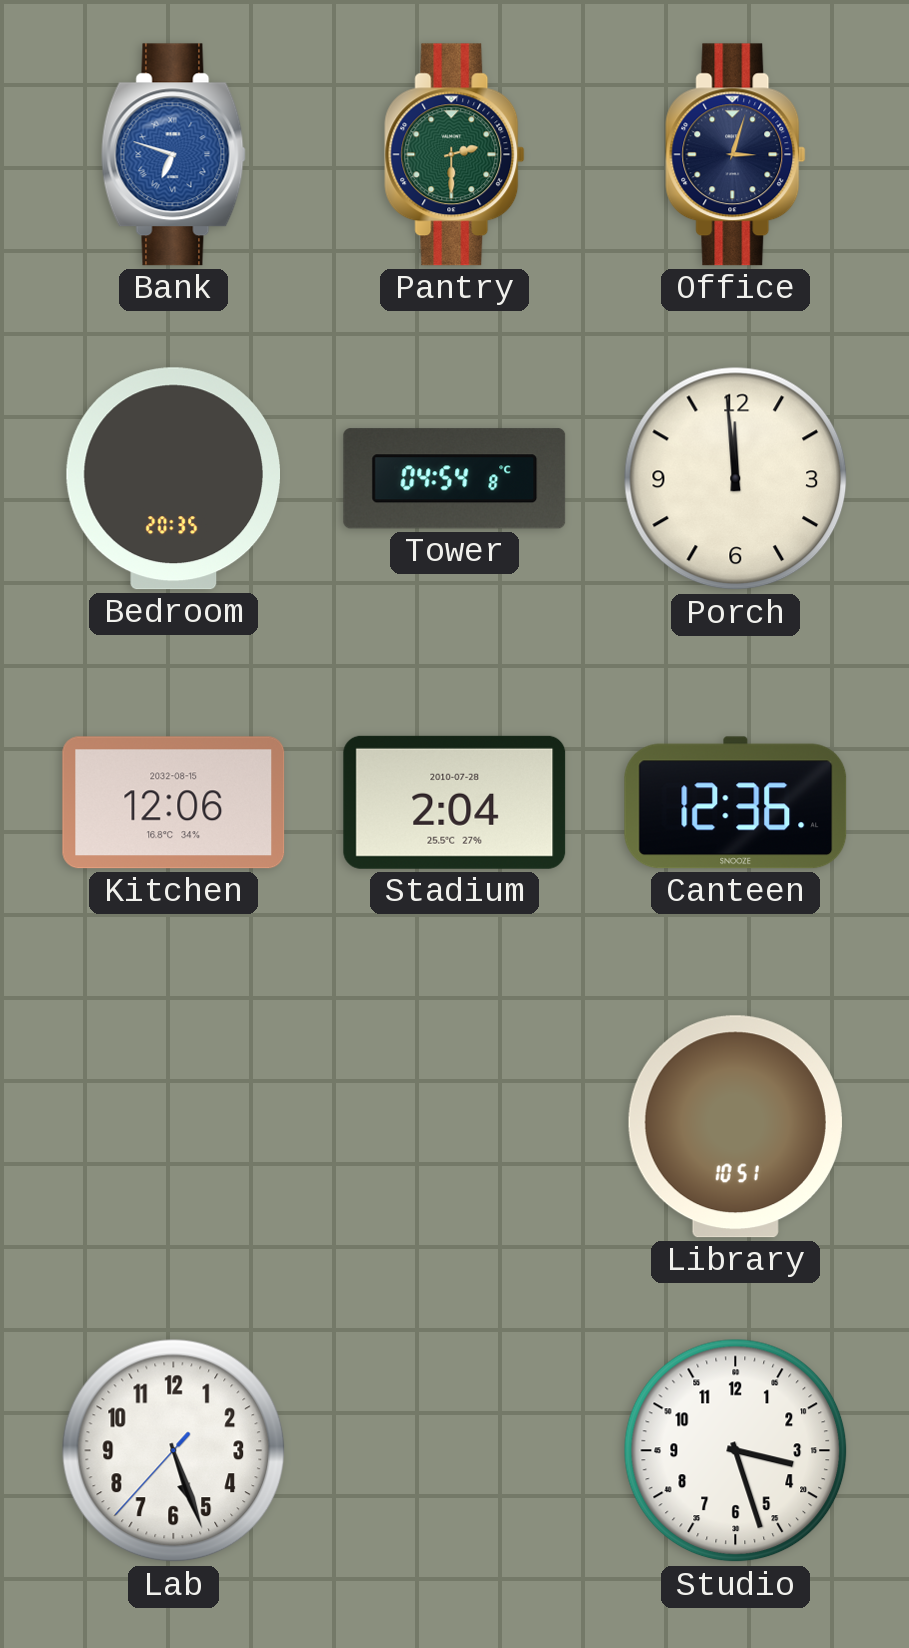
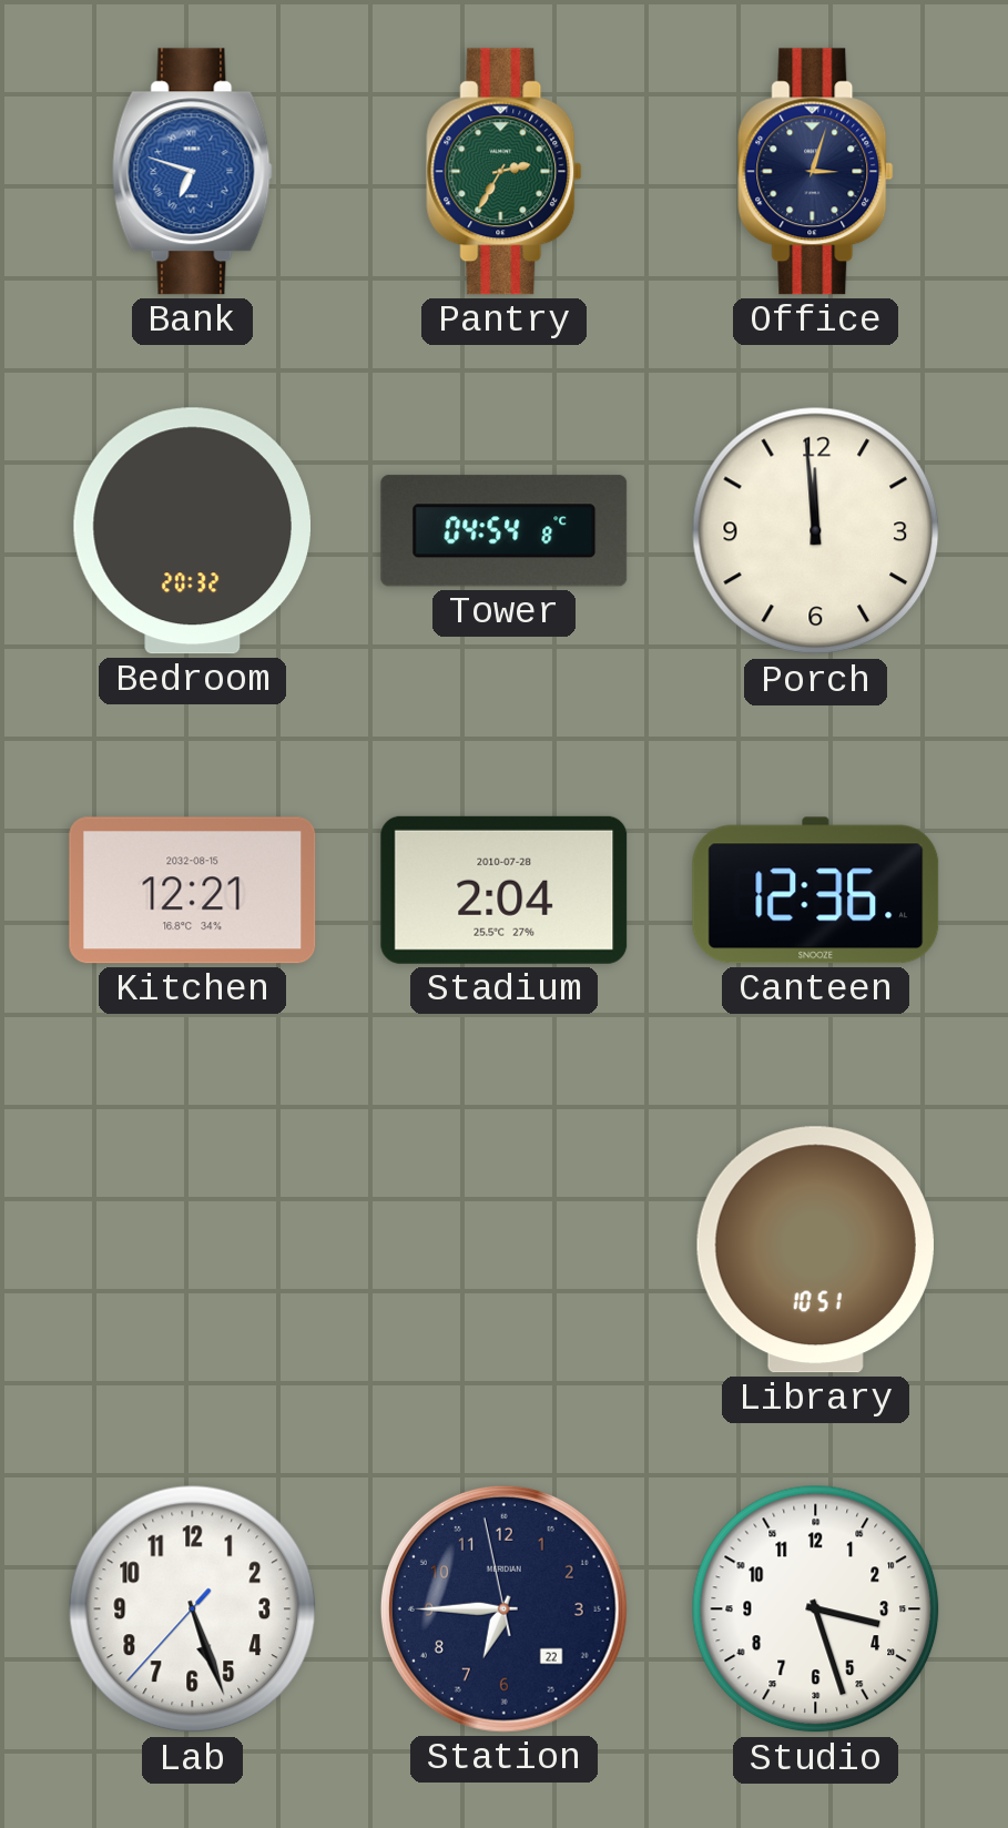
Pantry: 2:30 -> 2:35
Bedroom: 20:35 -> 20:32
Kitchen: 12:06 -> 12:21
Station: none -> 6:44
